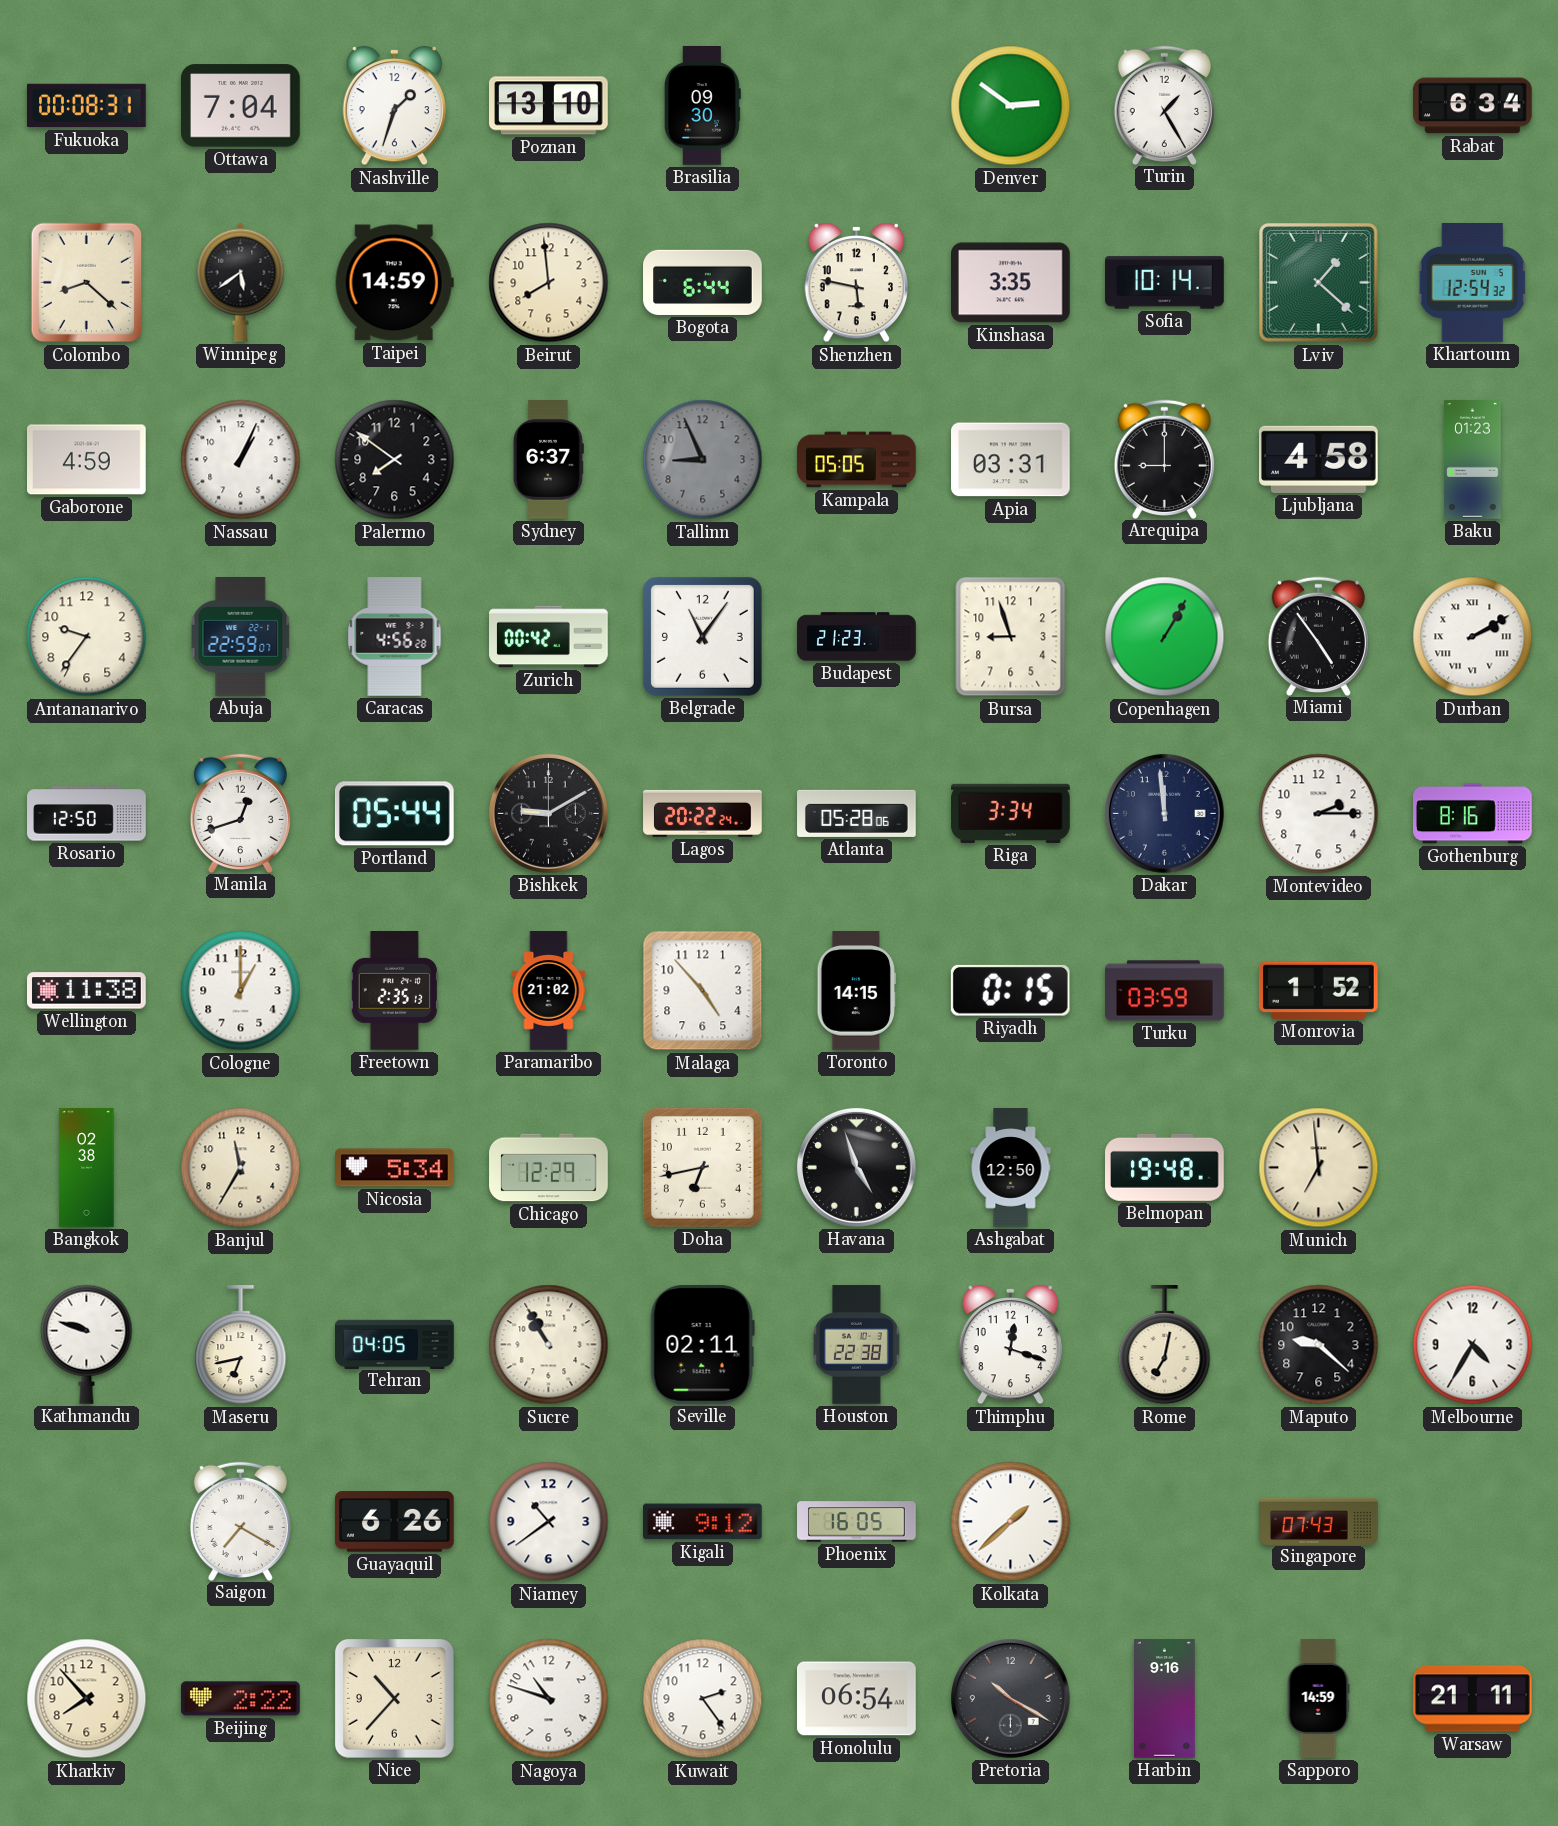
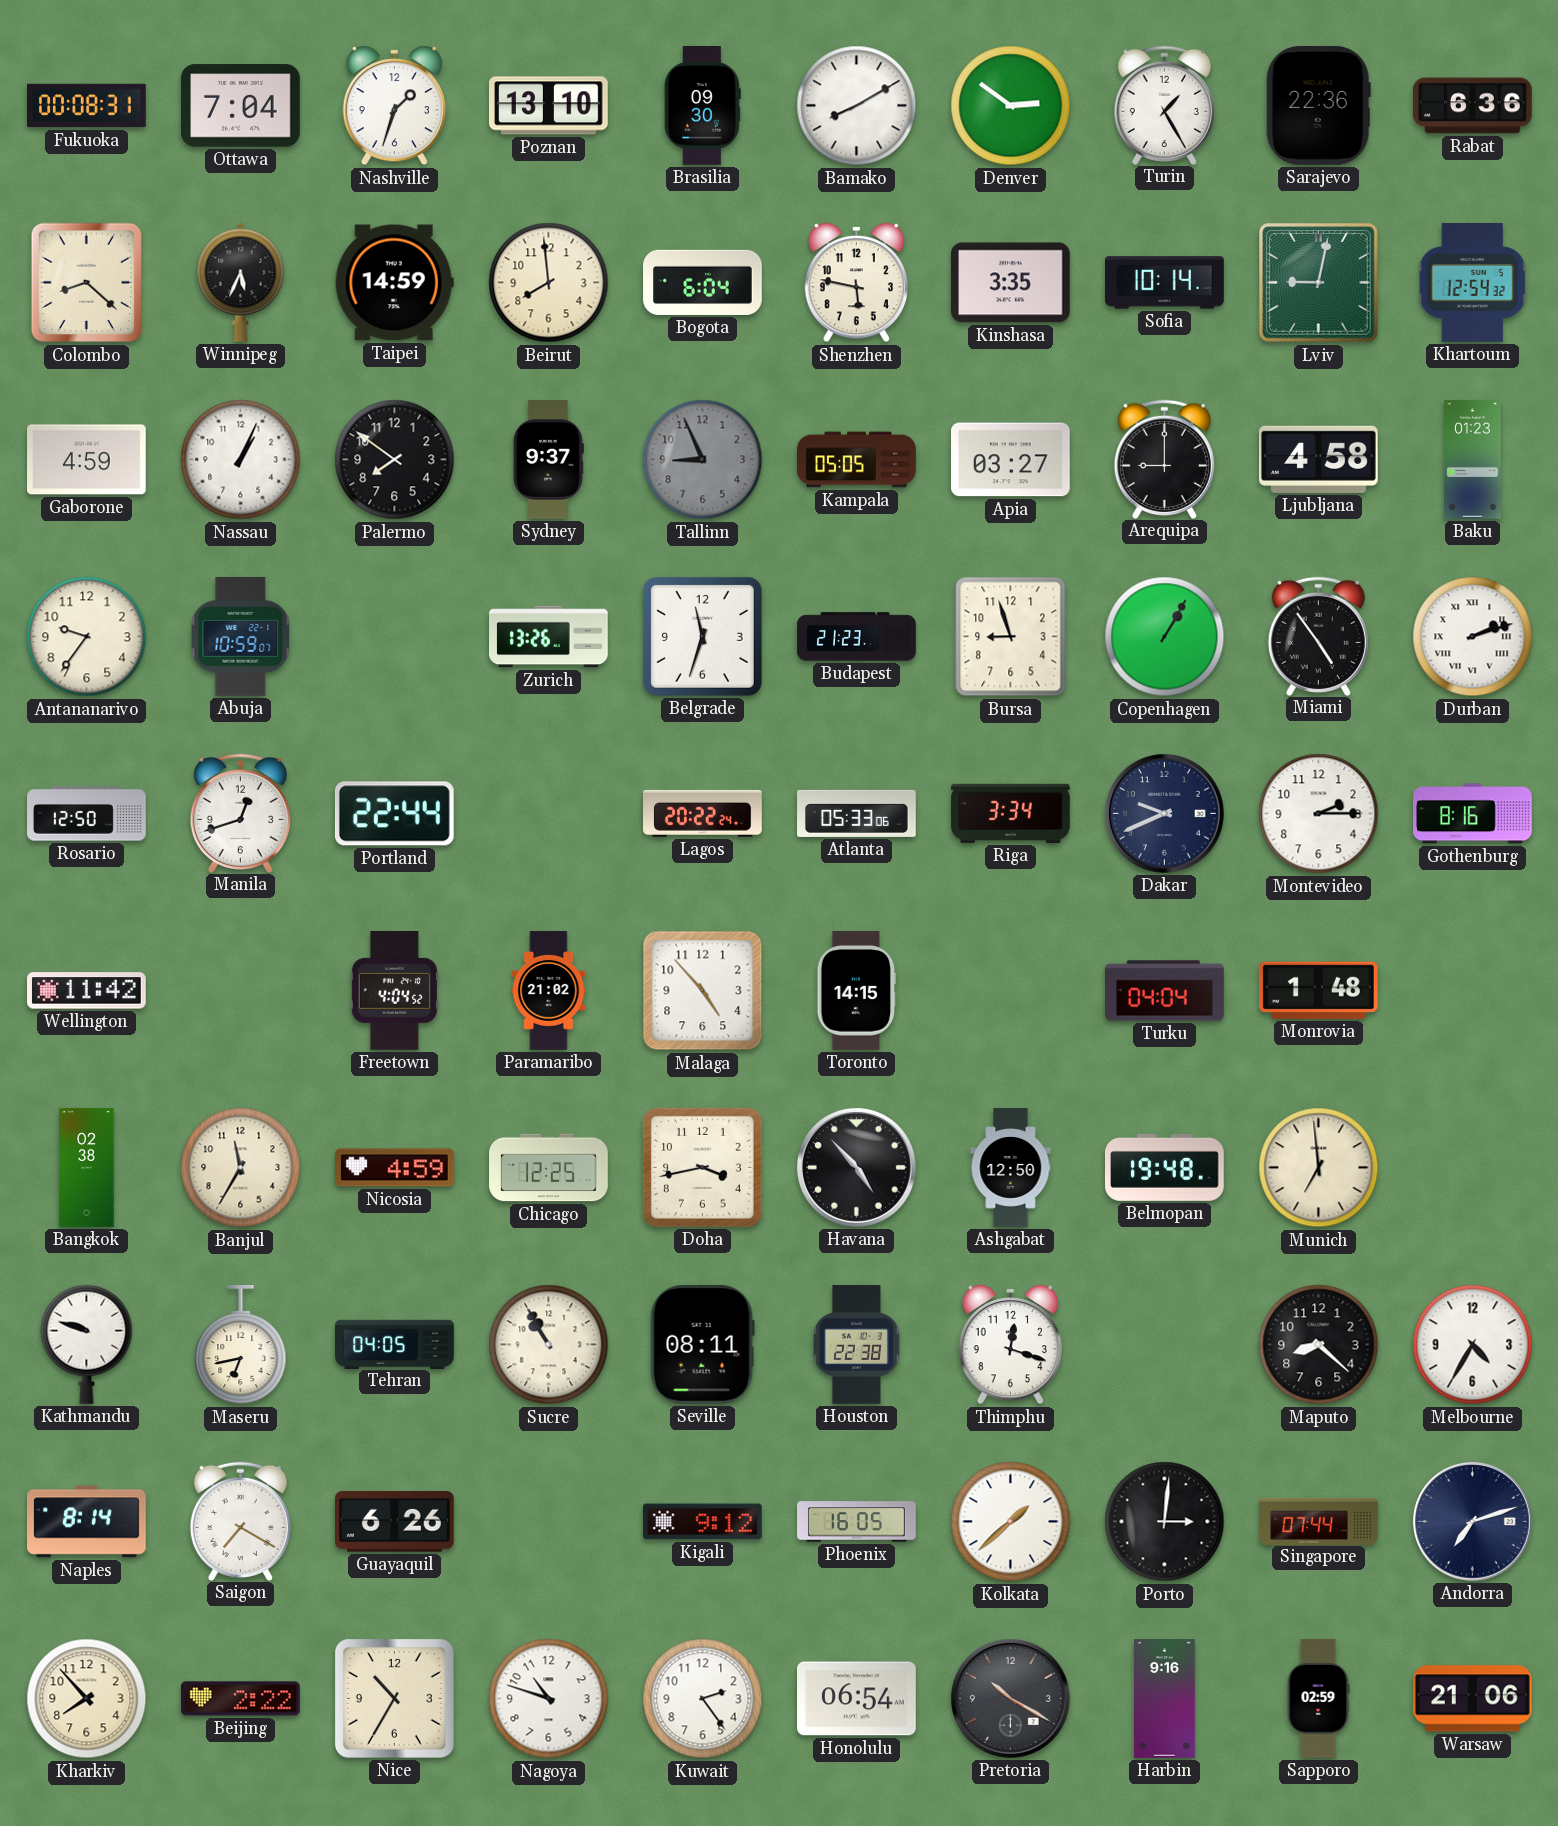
Bamako: none -> 8:10
Sarajevo: none -> 22:36
Rabat: 6:34 -> 6:36
Winnipeg: 5:39 -> 5:34
Bogota: 6:44 -> 6:04
Lviv: 1:22 -> 9:02
Sydney: 6:37 -> 9:37
Apia: 03:31 -> 03:27
Abuja: 22:59 -> 10:59
Caracas: 4:56 -> none
Zurich: 00:42 -> 13:26
Belgrade: 11:06 -> 11:33
Durban: 2:10 -> 2:12
Portland: 05:44 -> 22:44
Bishkek: 9:10 -> none
Atlanta: 05:28 -> 05:33
Dakar: 11:59 -> 9:41
Wellington: 11:38 -> 11:42
Cologne: 1:00 -> none
Freetown: 2:35 -> 4:04
Riyadh: 0:15 -> none
Turku: 03:59 -> 04:04
Monrovia: 1:52 -> 1:48
Nicosia: 5:34 -> 4:59
Chicago: 12:29 -> 12:25
Doha: 6:43 -> 3:43
Havana: 4:57 -> 4:53
Seville: 02:11 -> 08:11
Rome: 7:02 -> none
Maputo: 9:22 -> 8:22
Naples: none -> 8:14
Niamey: 10:39 -> none
Porto: none -> 3:01
Singapore: 07:43 -> 07:44
Andorra: none -> 7:12
Nice: 10:37 -> 10:35
Sapporo: 14:59 -> 02:59
Warsaw: 21:11 -> 21:06
